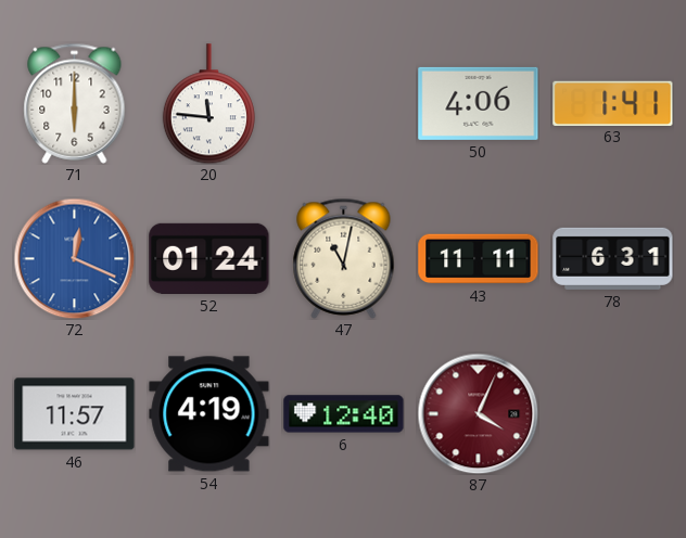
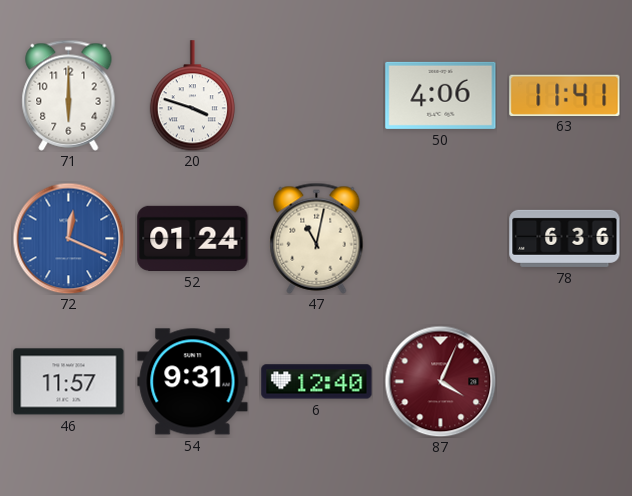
20: 11:46 -> 3:48
63: 1:41 -> 11:41
43: 11:11 -> none
78: 6:31 -> 6:36
54: 4:19 -> 9:31
